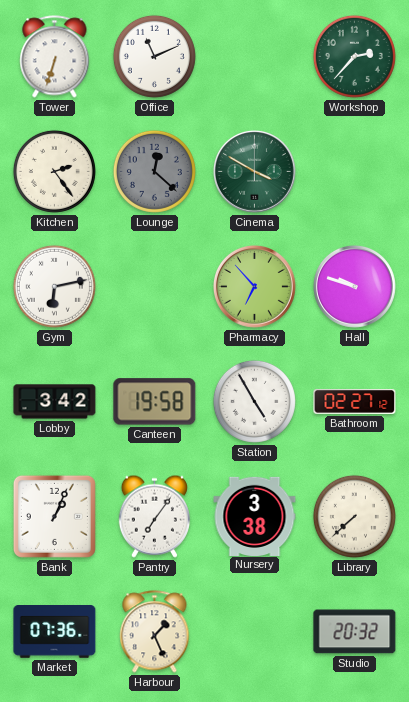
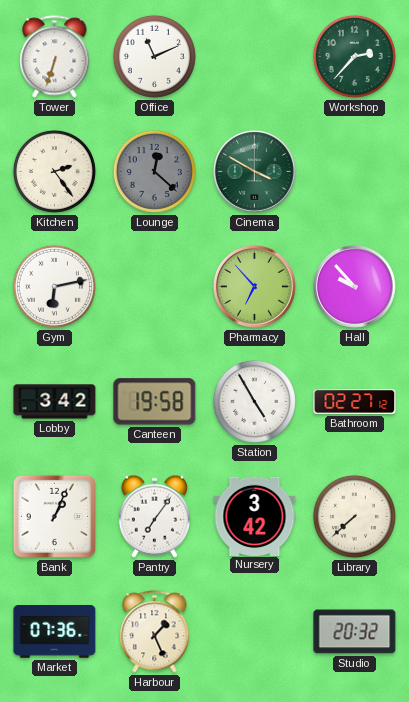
Hall: 9:48 -> 9:53
Nursery: 3:38 -> 3:42
